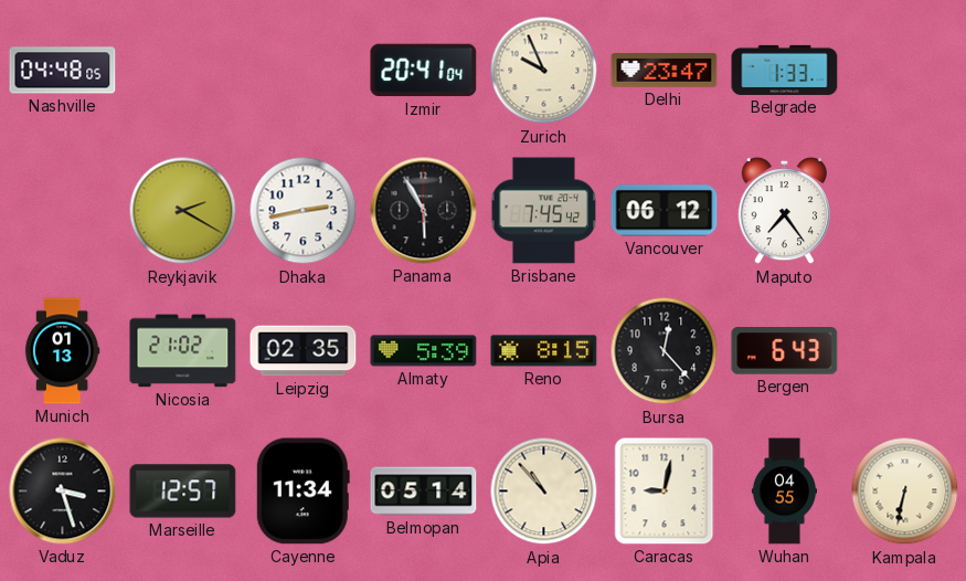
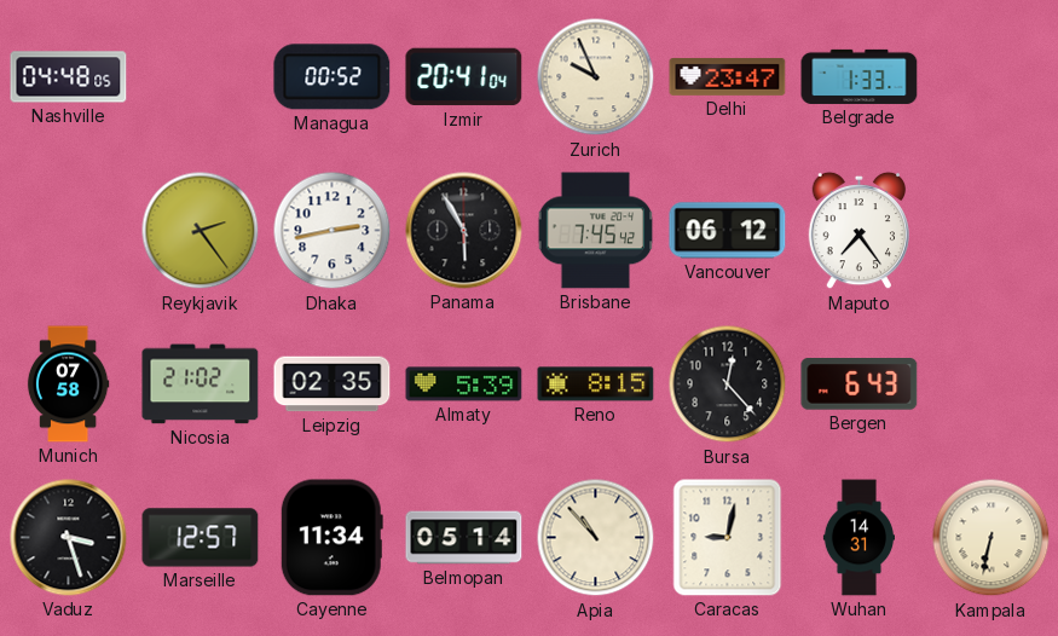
Managua: none -> 00:52
Reykjavik: 2:20 -> 2:24
Munich: 01:13 -> 07:58
Wuhan: 04:55 -> 14:31
